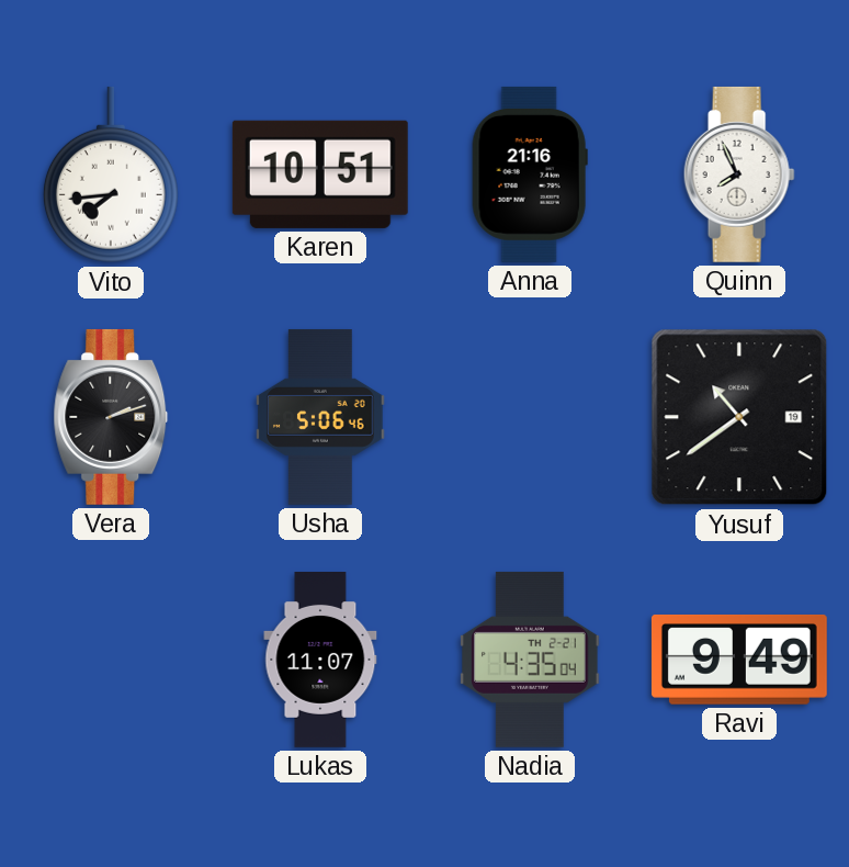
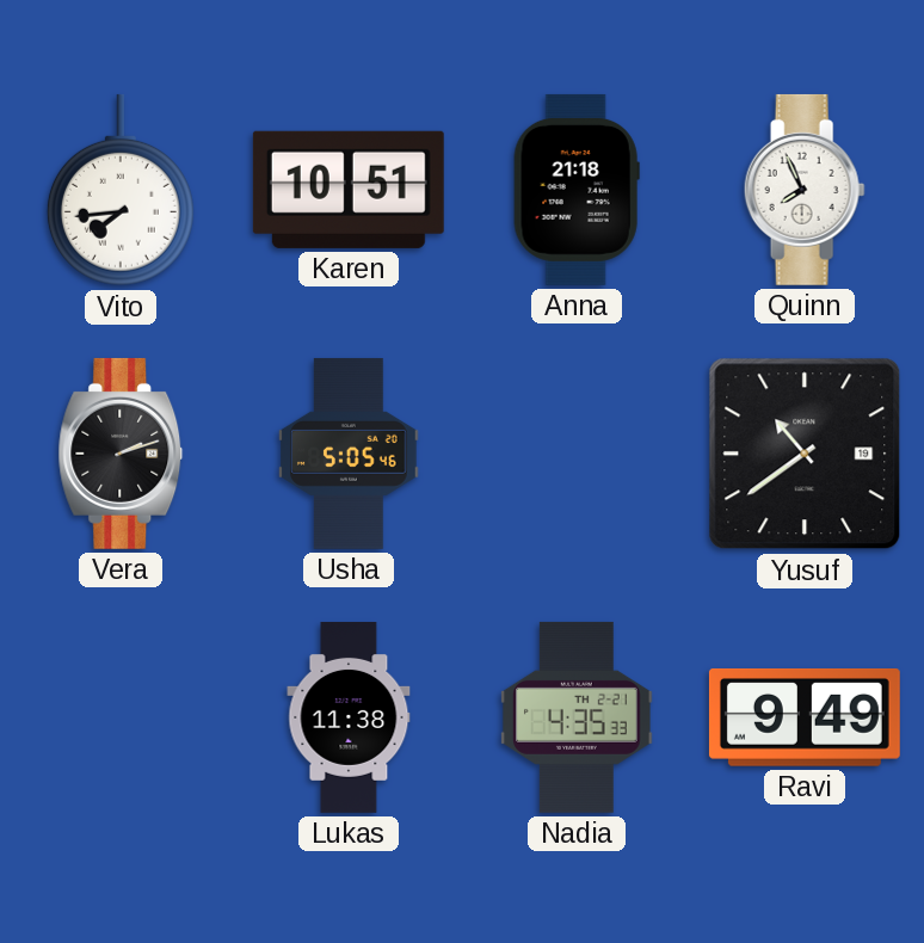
Anna: 21:16 -> 21:18
Usha: 5:06 -> 5:05
Lukas: 11:07 -> 11:38
Nadia: 4:35:04 -> 4:35:33
